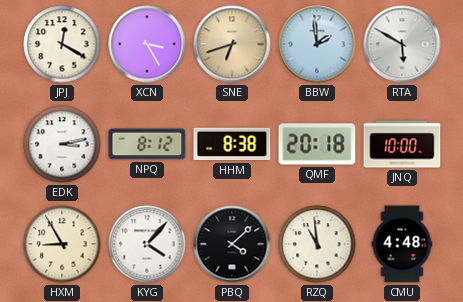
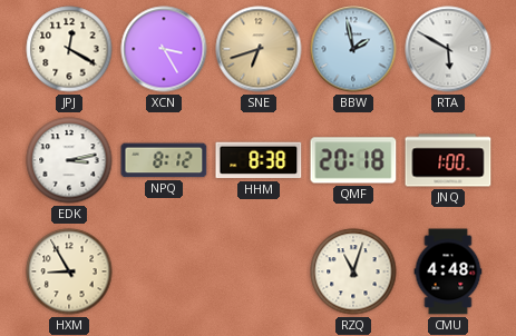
BBW: 1:59 -> 1:58
JNQ: 10:00 -> 1:00
KYG: 4:07 -> none
PBQ: 4:08 -> none
RZQ: 10:59 -> 11:03
